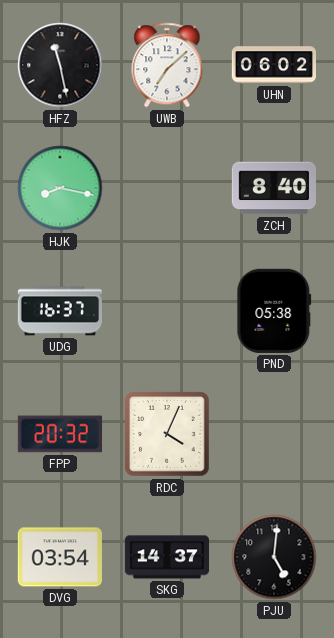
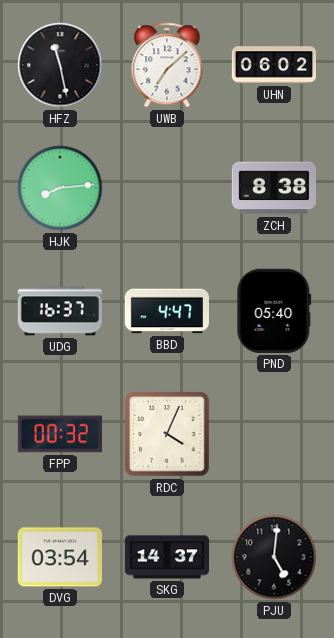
HJK: 8:17 -> 8:14
ZCH: 8:40 -> 8:38
BBD: none -> 4:47
PND: 05:38 -> 05:40
FPP: 20:32 -> 00:32
